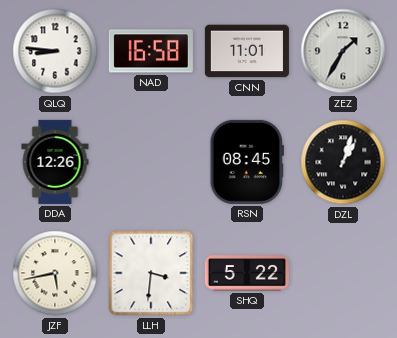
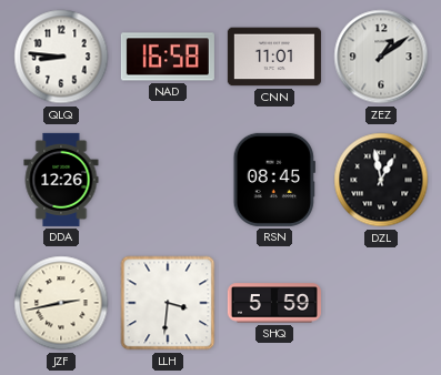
ZEZ: 1:35 -> 1:09
DZL: 1:03 -> 12:58
JZF: 5:43 -> 2:43
SHQ: 5:22 -> 5:59
